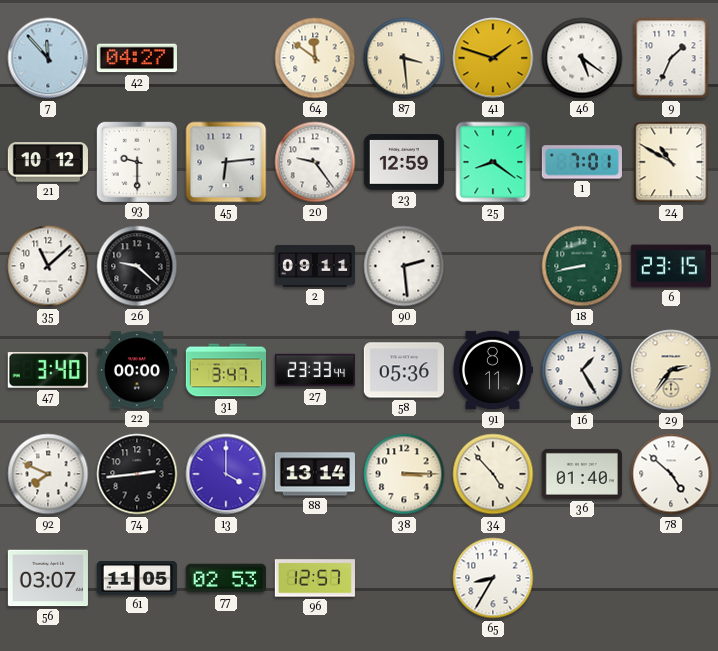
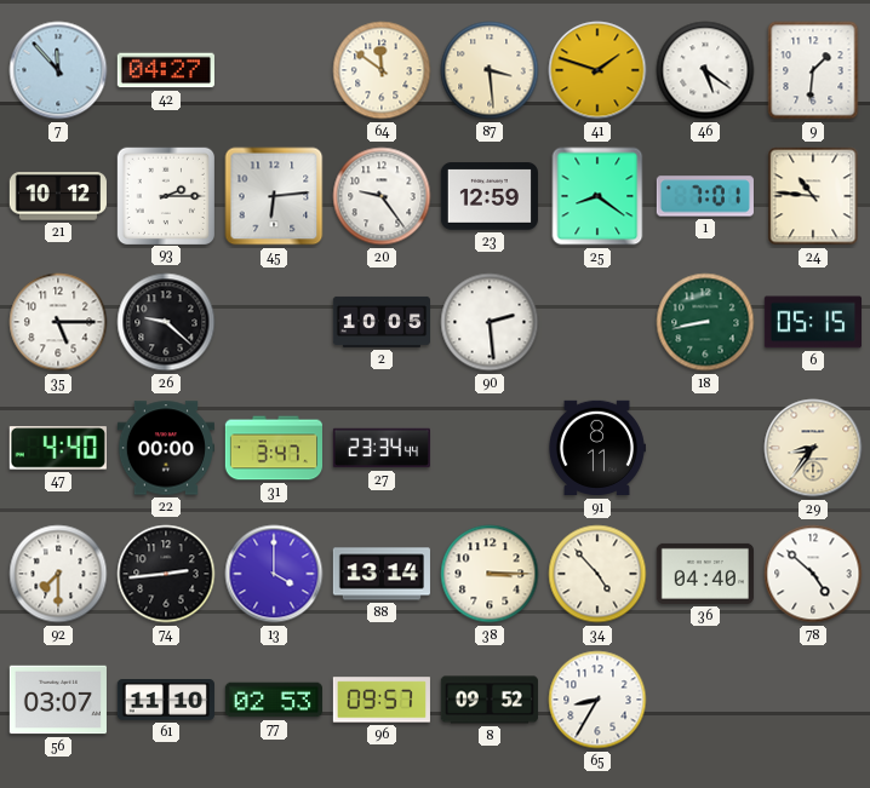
9: 1:34 -> 1:31
93: 9:30 -> 2:15
24: 10:50 -> 10:46
35: 11:08 -> 5:15
2: 09:11 -> 10:05
6: 23:15 -> 05:15
47: 3:40 -> 4:40
27: 23:33 -> 23:34
58: 05:36 -> none
16: 1:25 -> none
29: 2:36 -> 8:36
92: 7:49 -> 7:30
36: 01:40 -> 04:40
61: 11:05 -> 11:10
96: 12:57 -> 09:57
8: none -> 09:52
